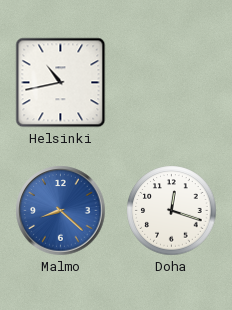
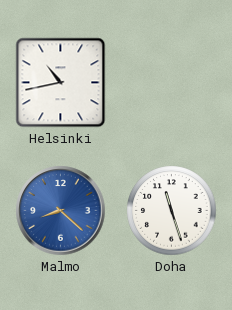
Doha: 12:18 -> 11:27
